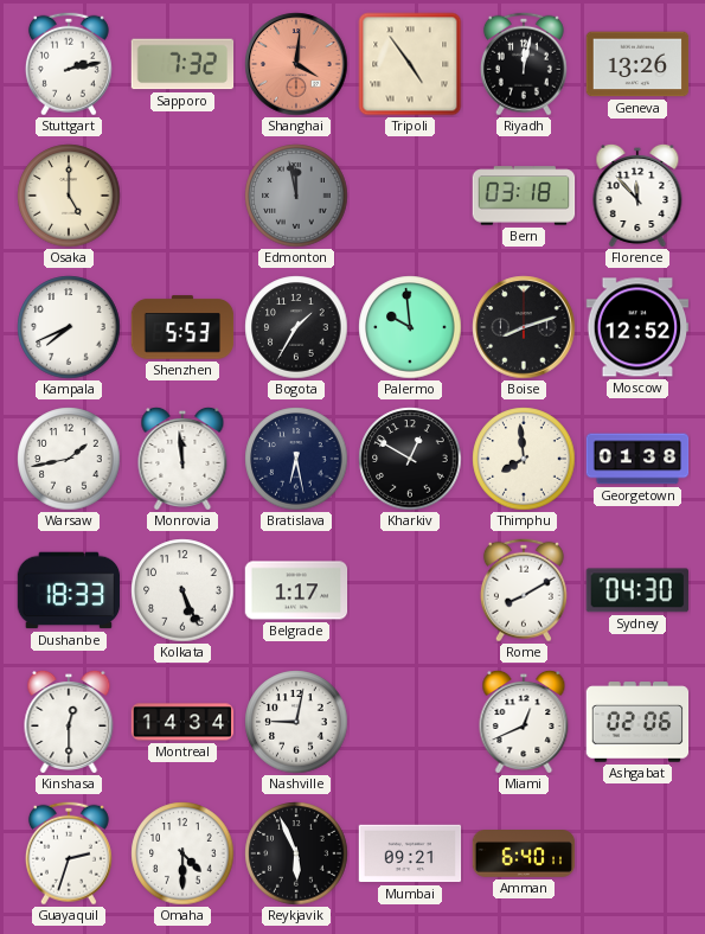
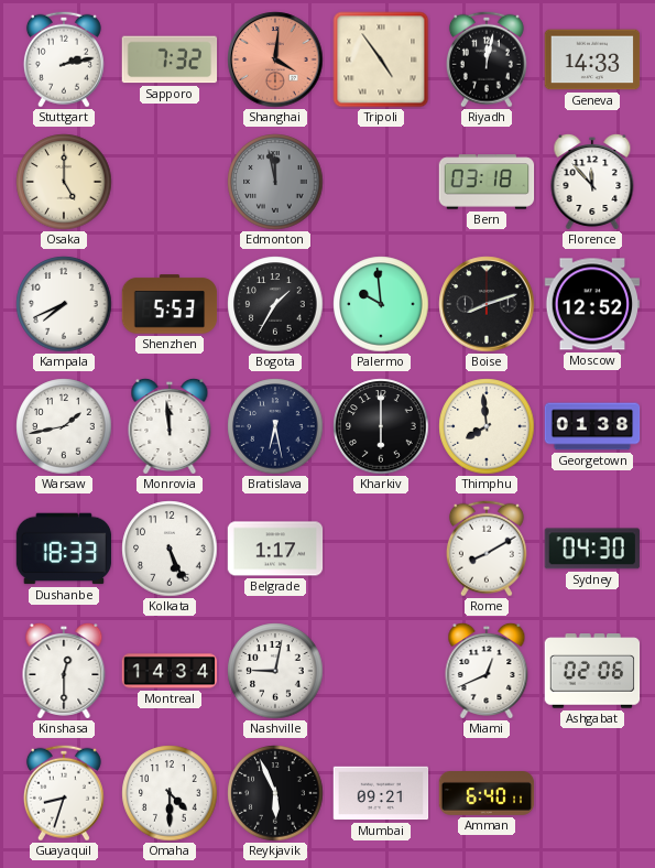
Geneva: 13:26 -> 14:33
Kharkiv: 12:50 -> 6:00
Guayaquil: 2:33 -> 8:33
